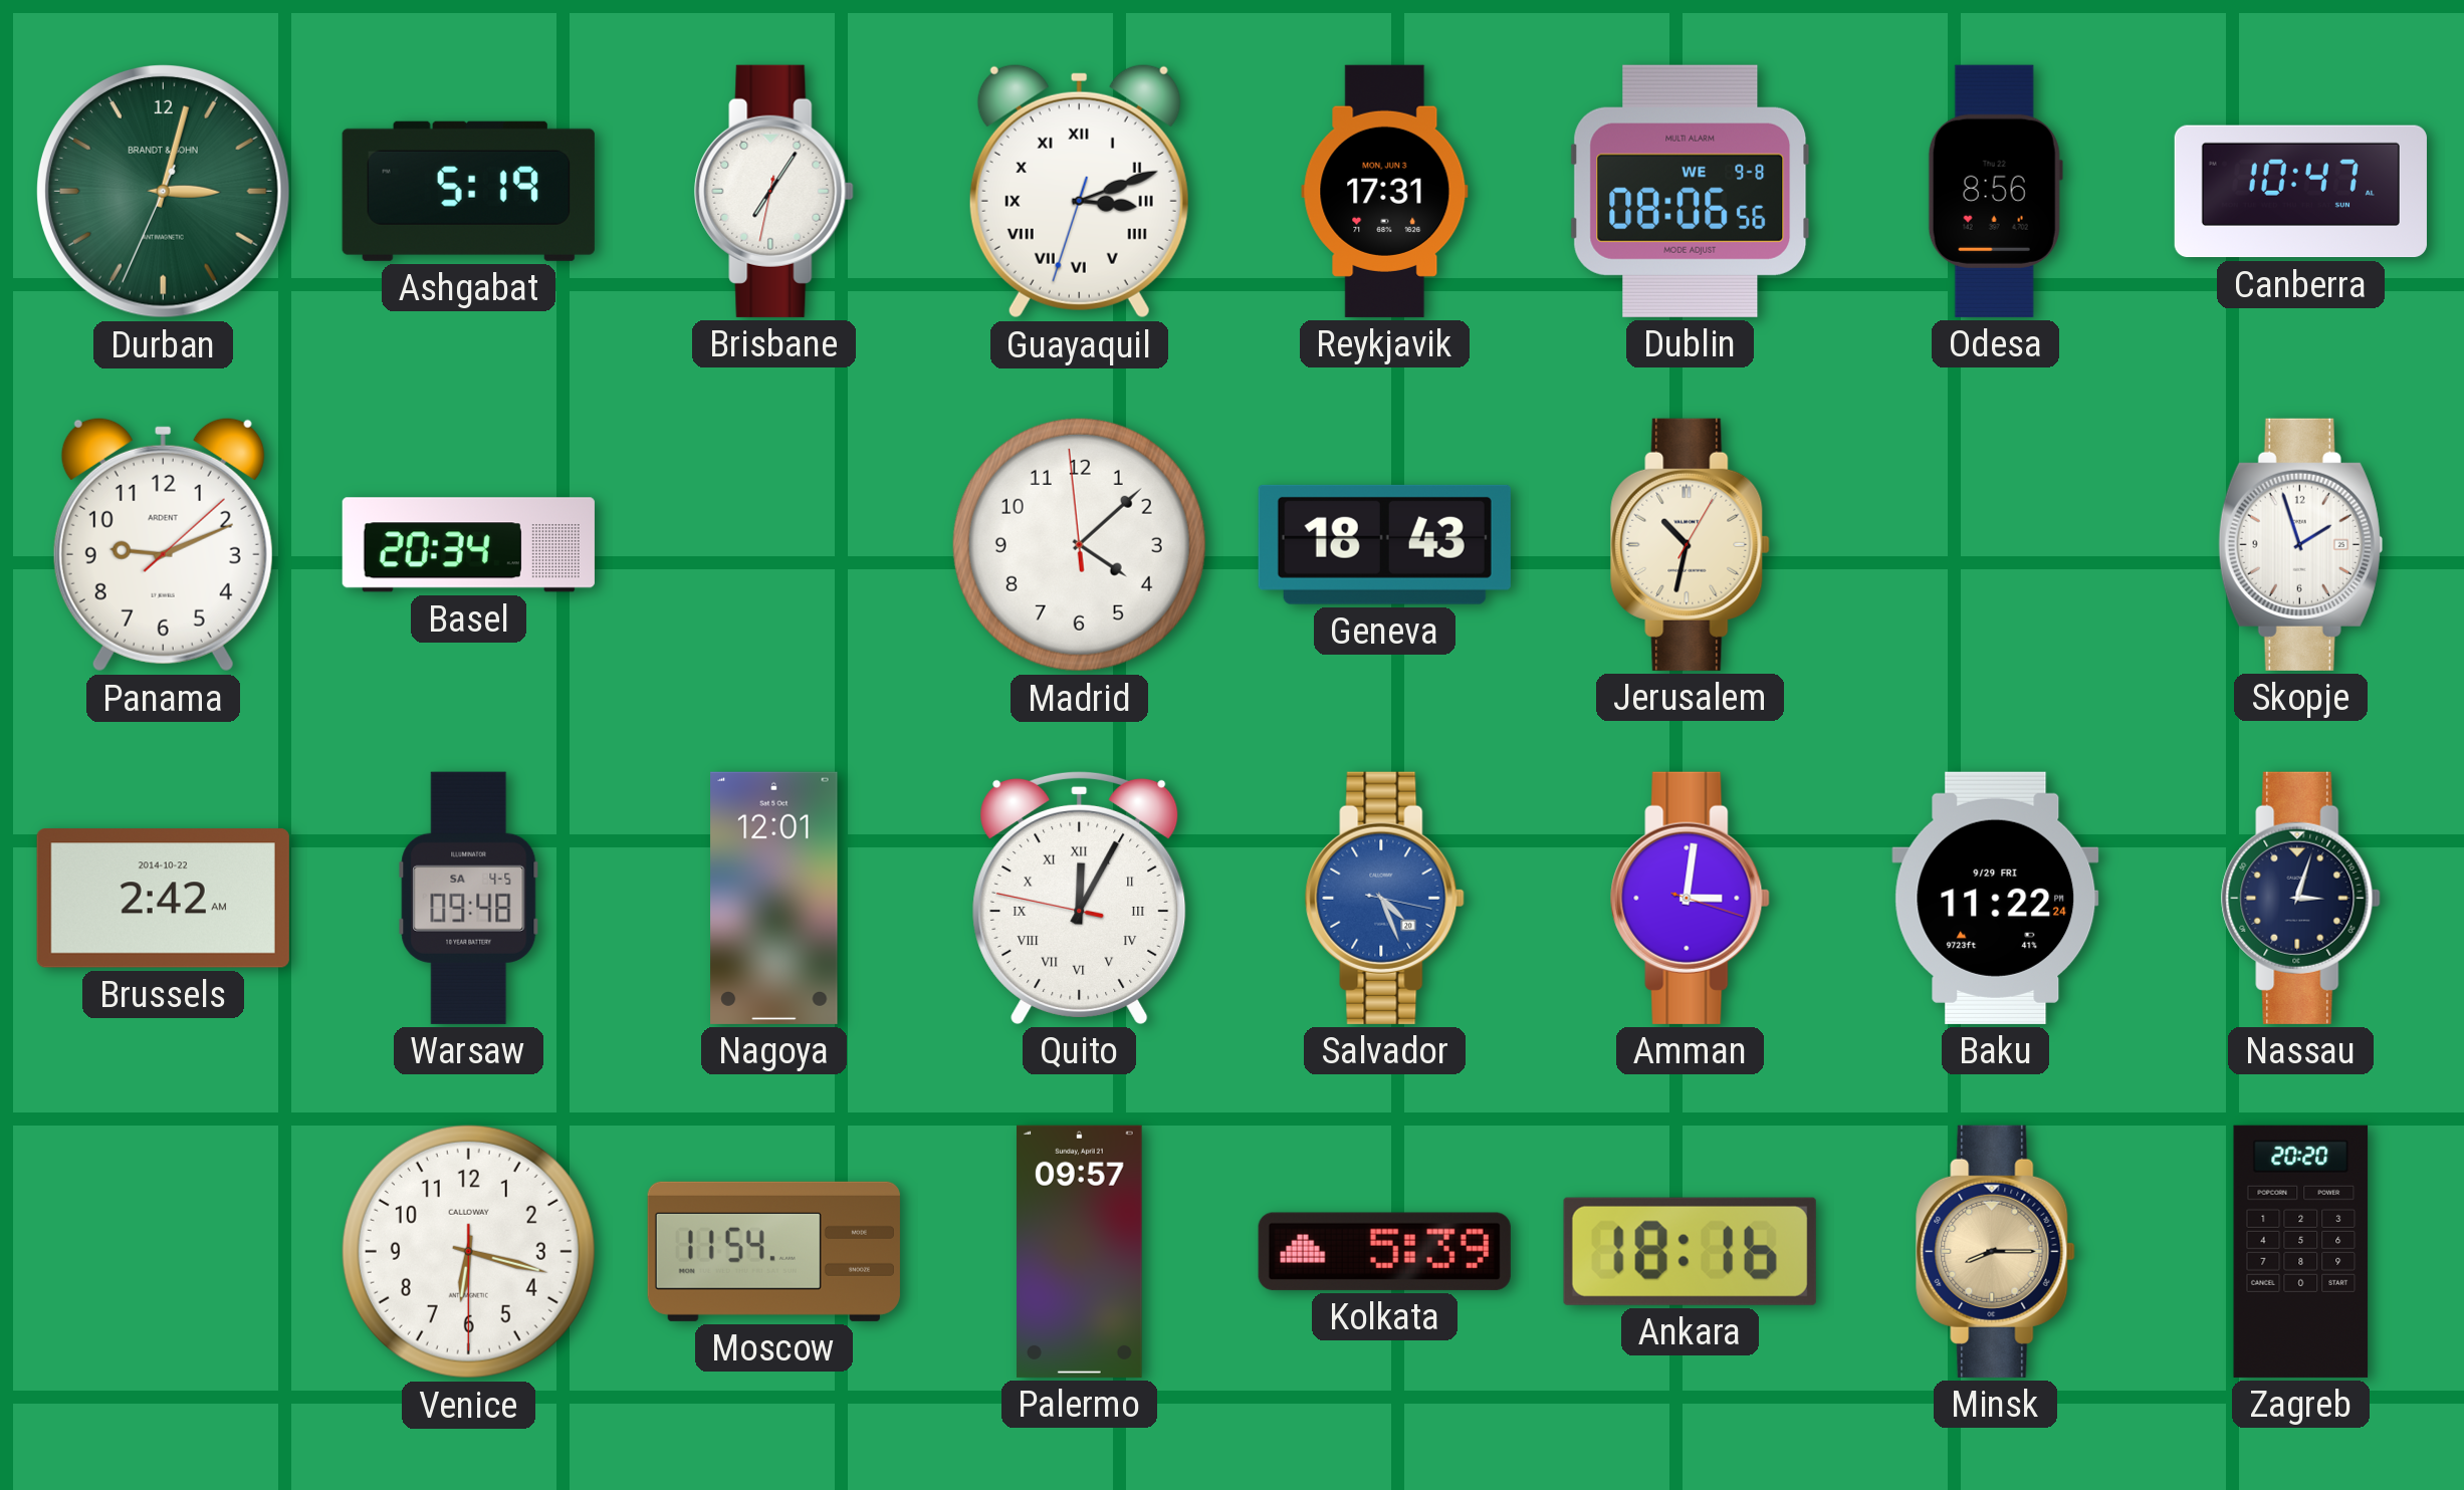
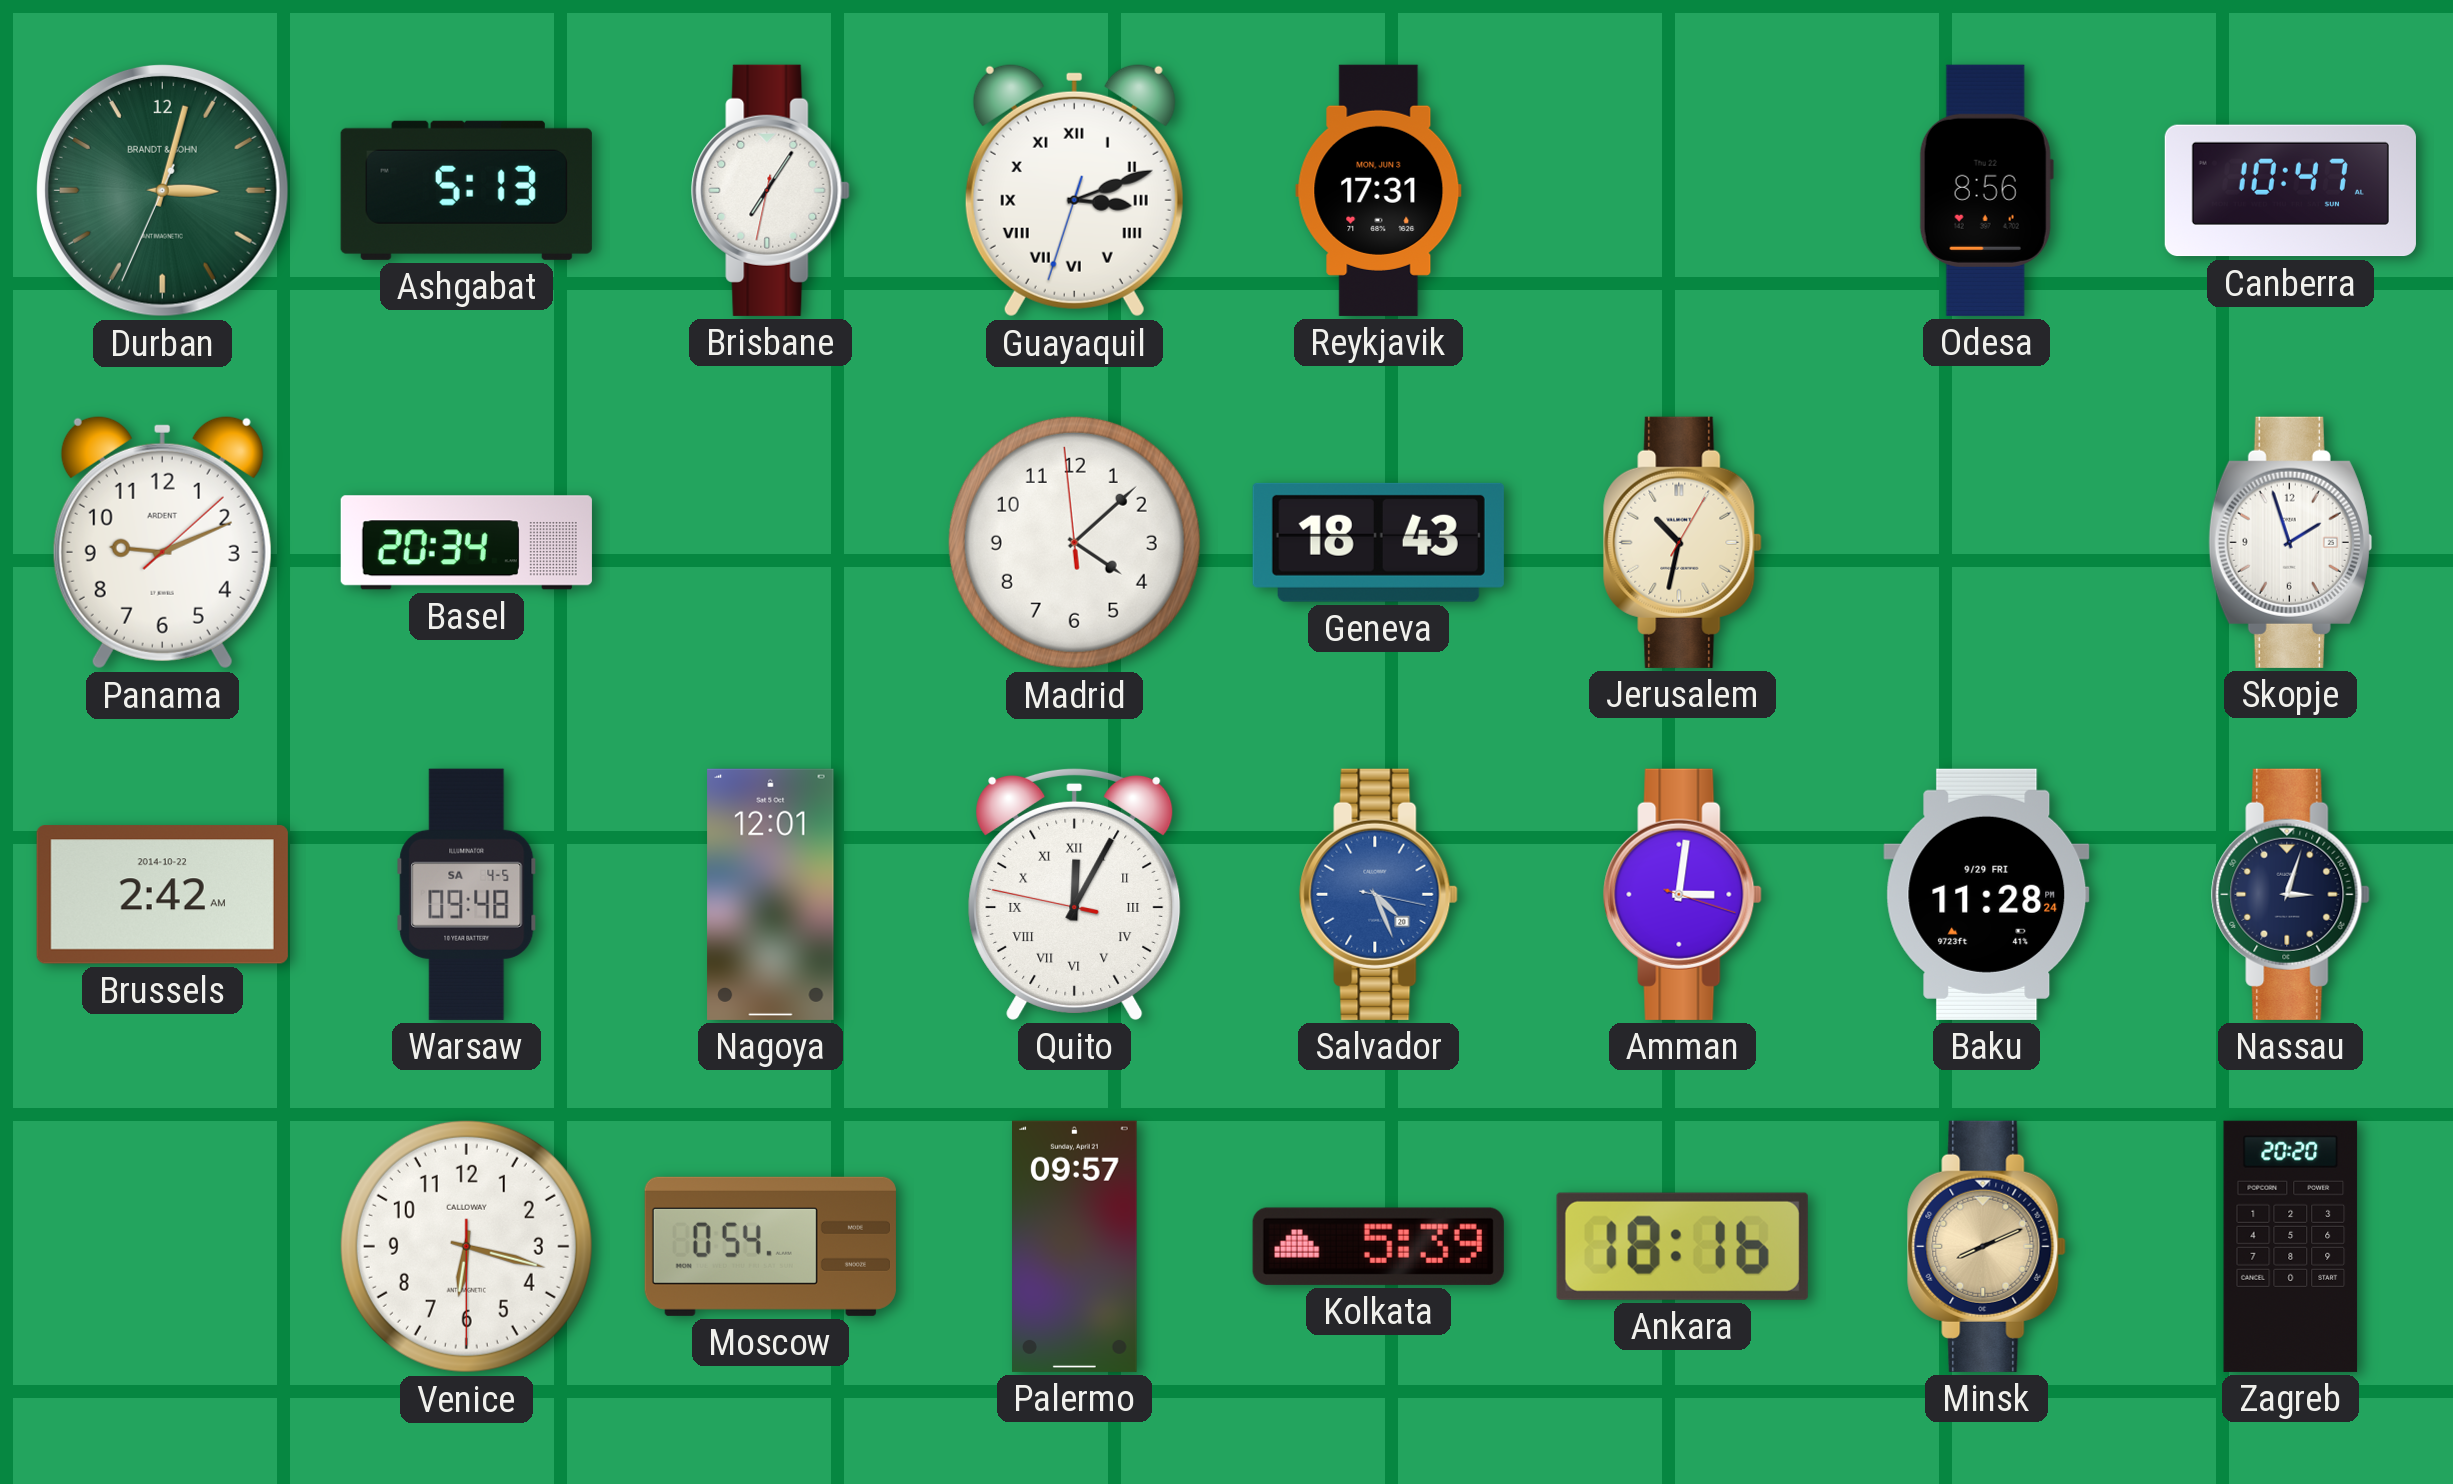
Ashgabat: 5:19 -> 5:13
Dublin: 08:06 -> none
Baku: 11:22 -> 11:28
Moscow: 11:54 -> 0:54
Minsk: 8:15 -> 8:11
